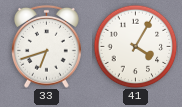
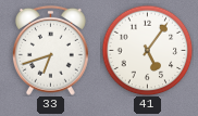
41: 4:05 -> 5:06
